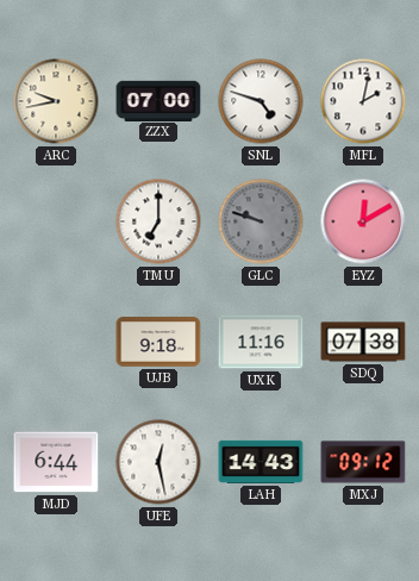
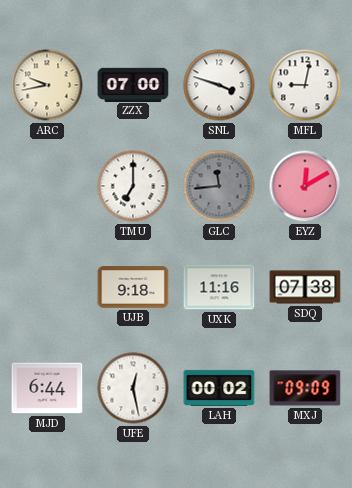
SNL: 4:48 -> 3:48
MFL: 2:02 -> 9:02
GLC: 9:48 -> 11:44
LAH: 14:43 -> 00:02
MXJ: 09:12 -> 09:09
